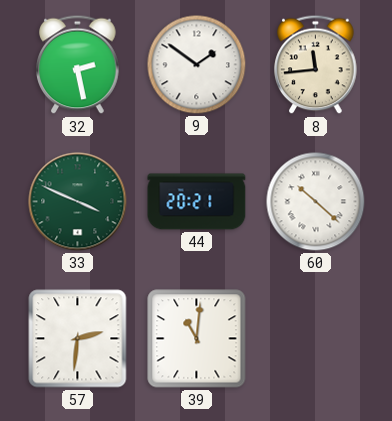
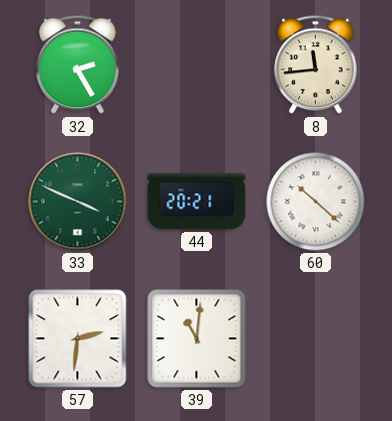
32: 2:28 -> 2:25
9: 1:51 -> none
